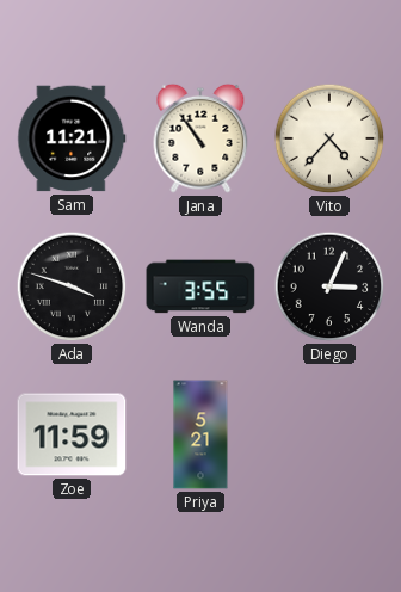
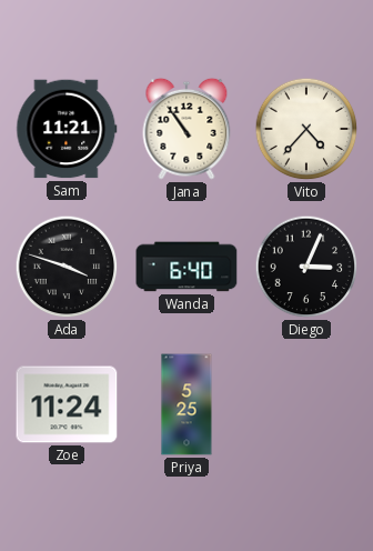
Wanda: 3:55 -> 6:40
Zoe: 11:59 -> 11:24
Priya: 5:21 -> 5:25
